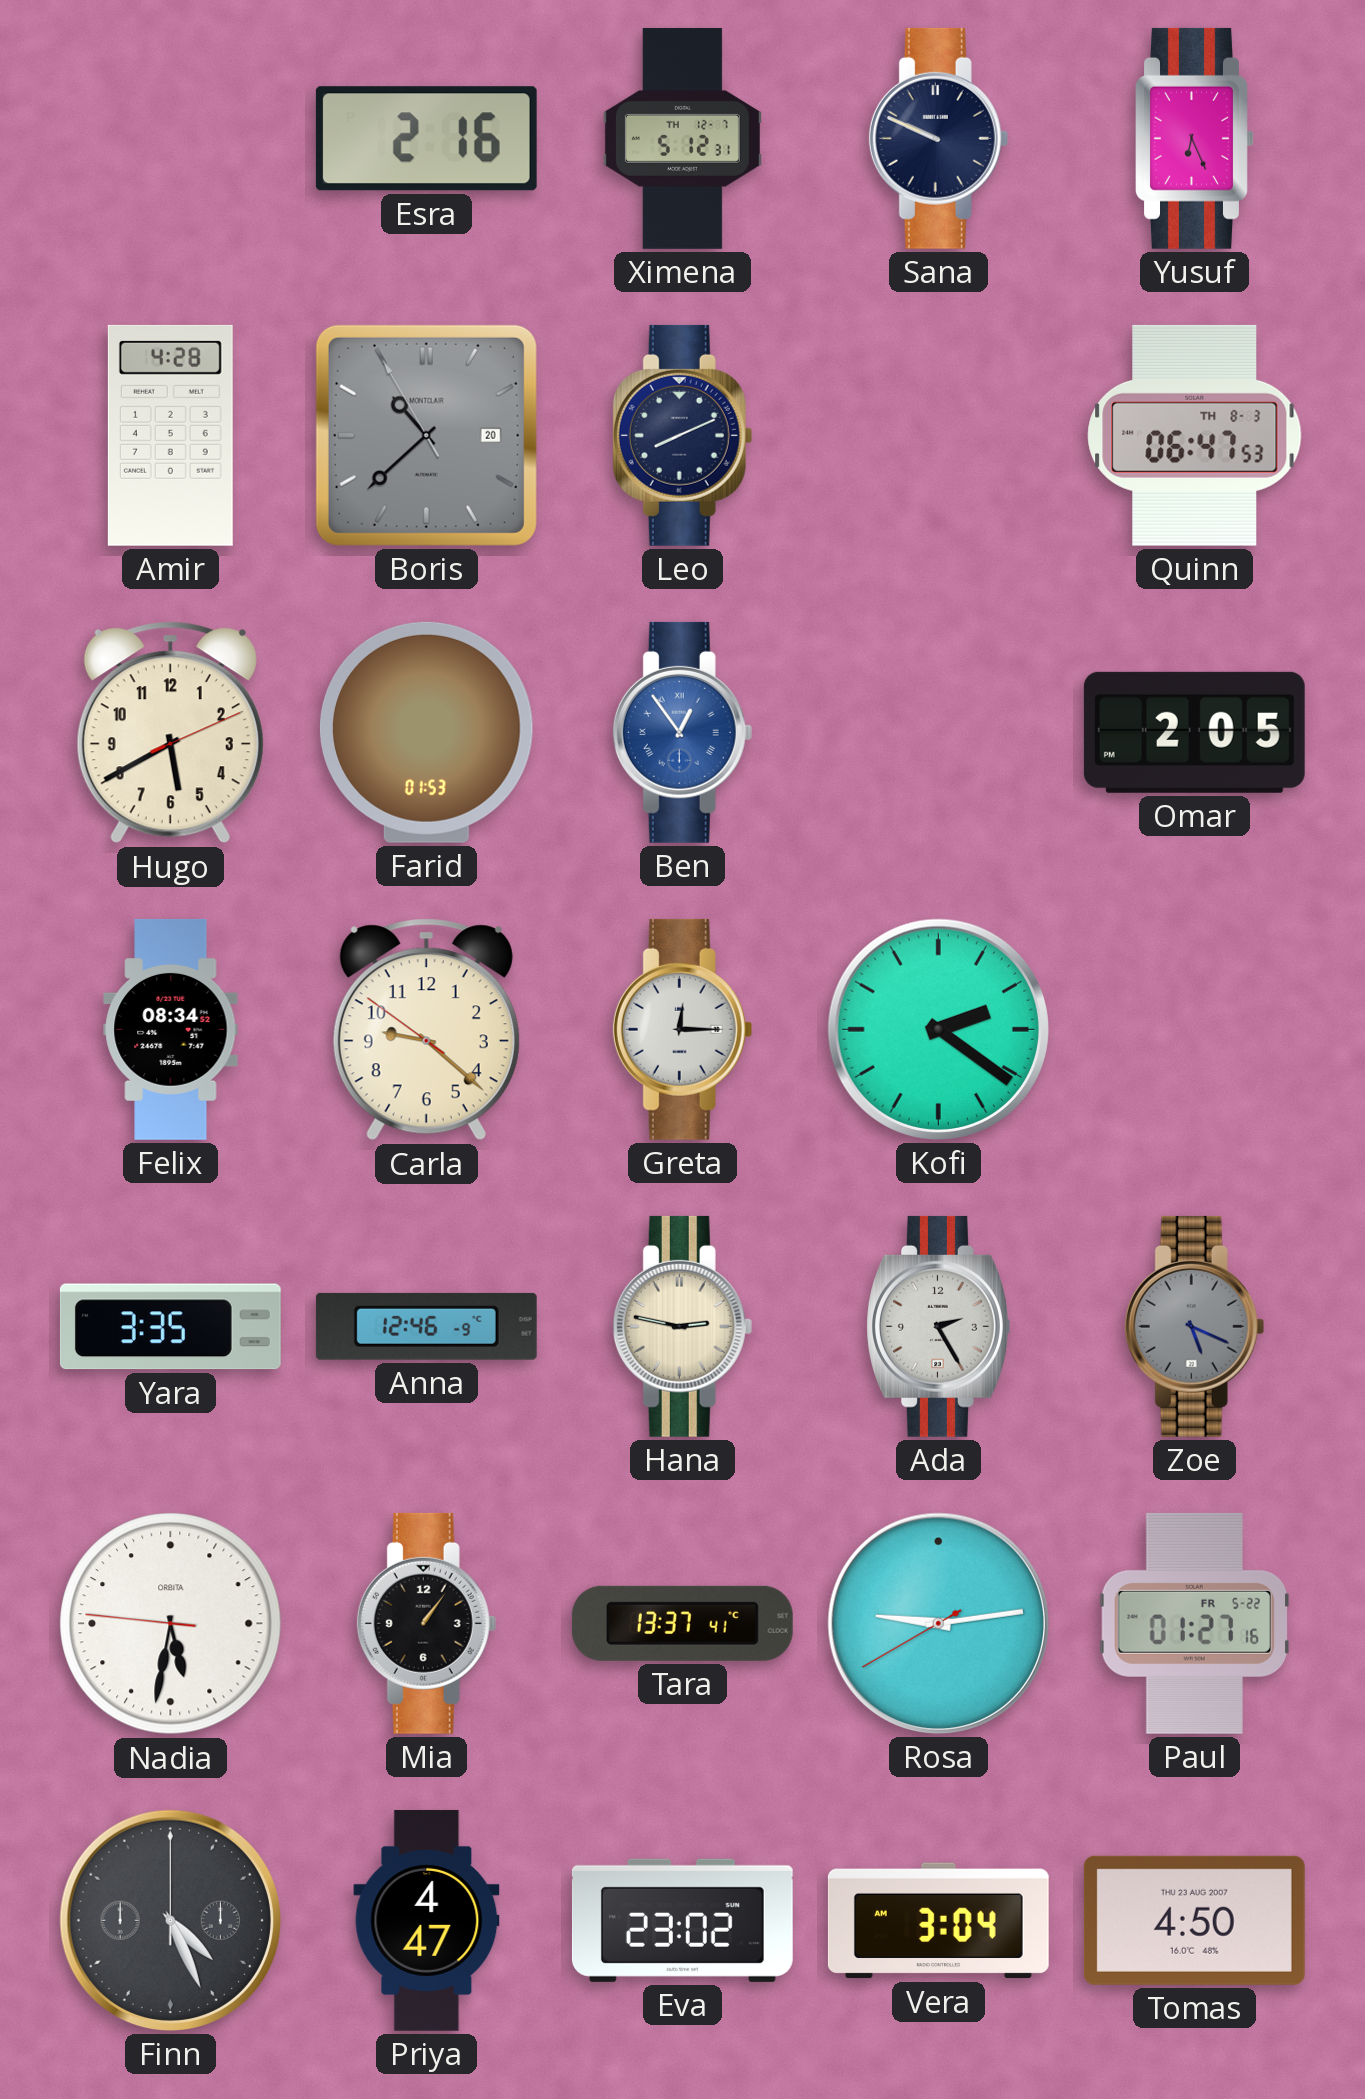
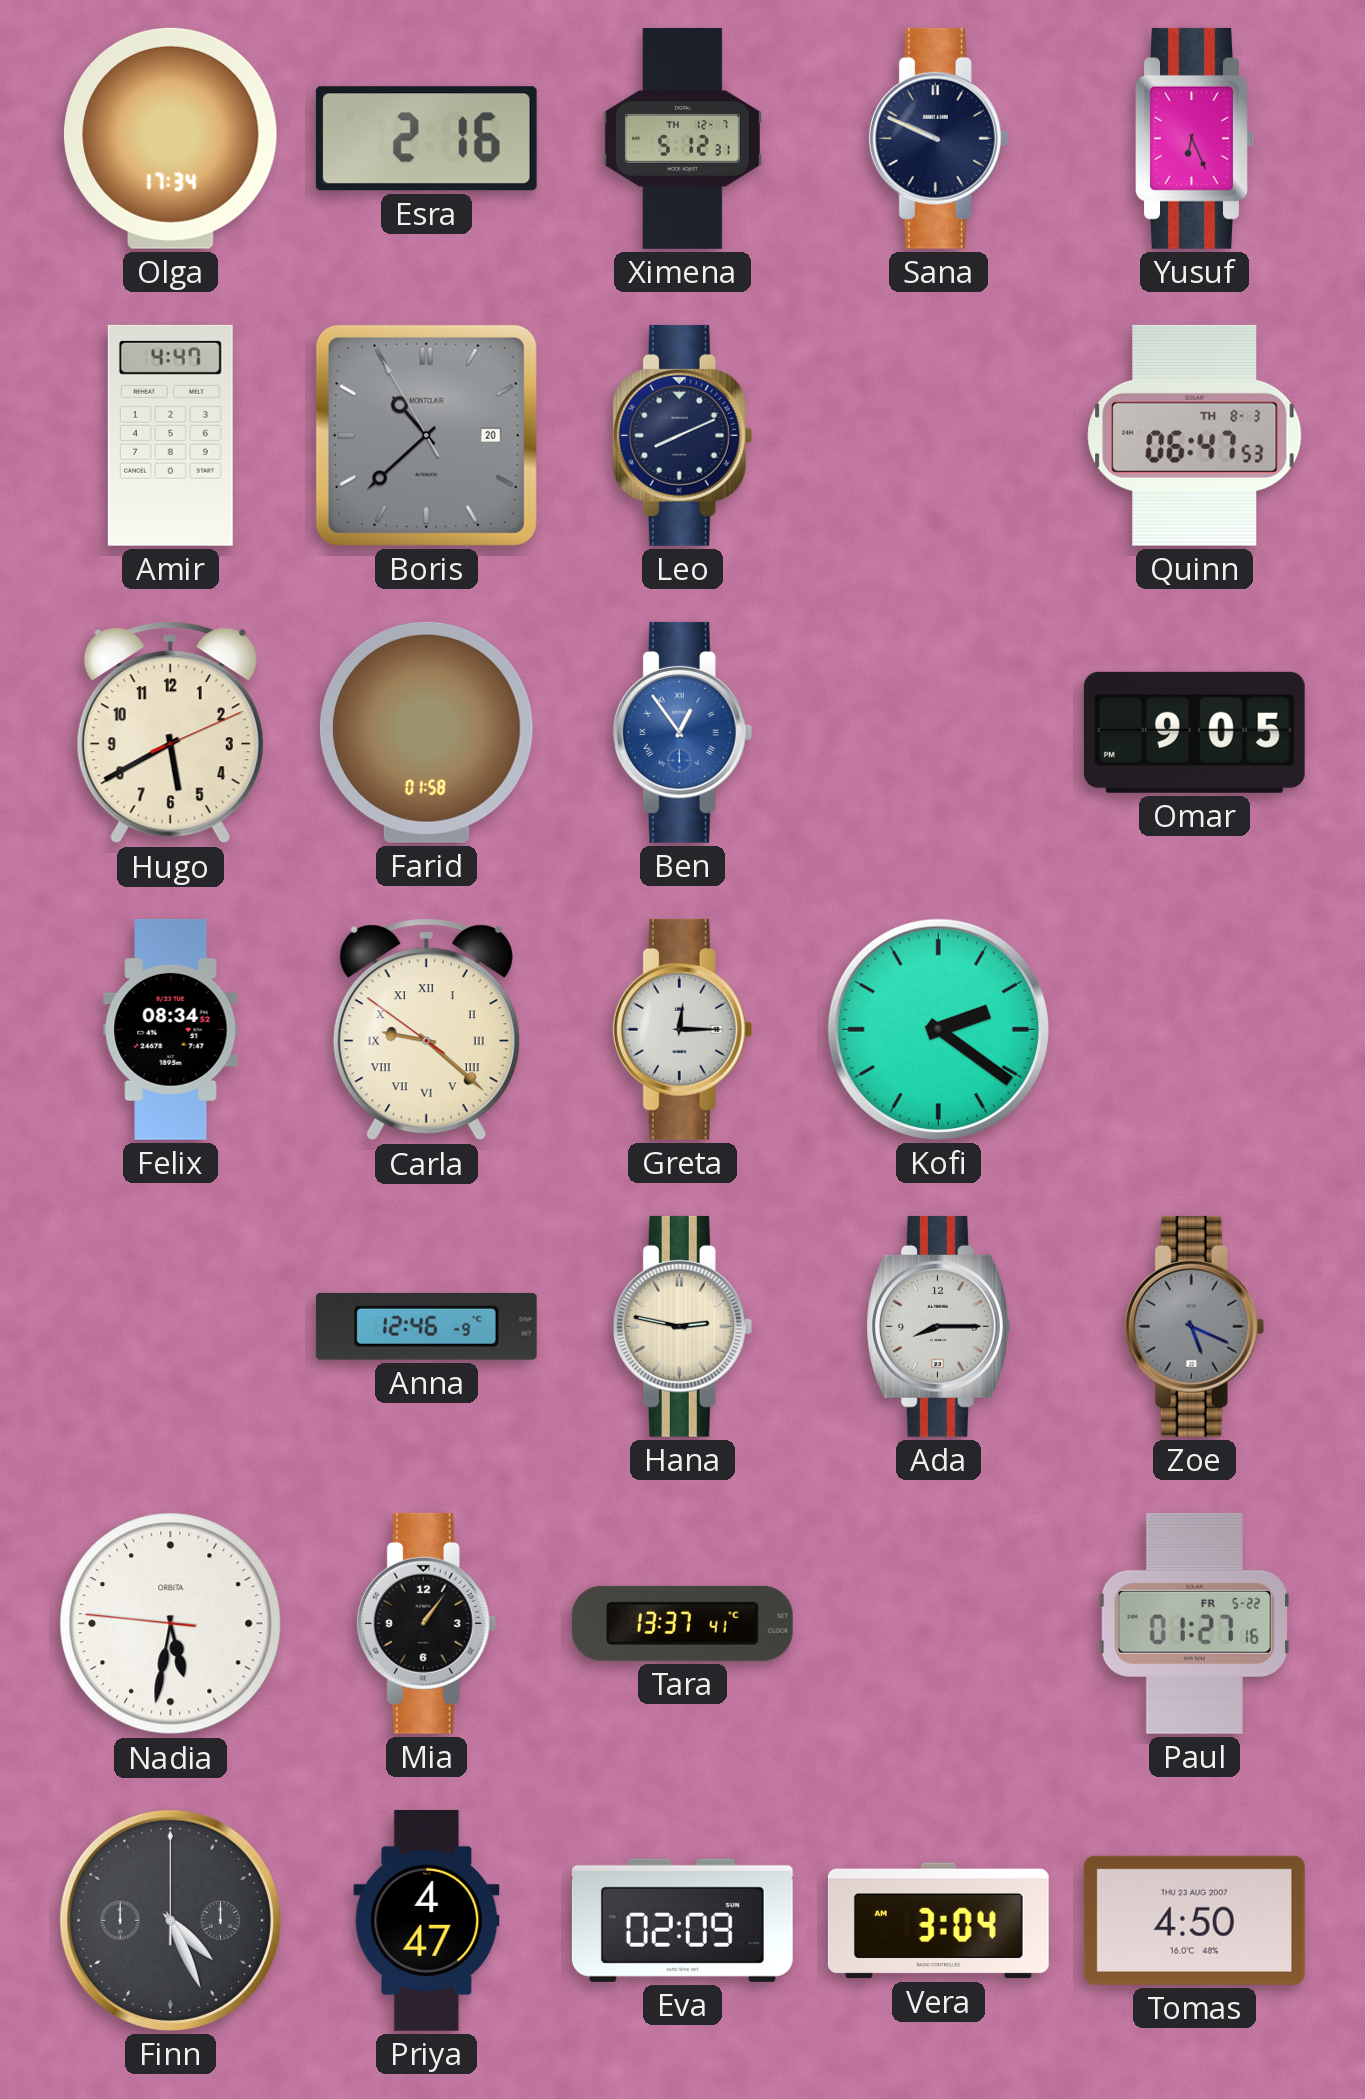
Olga: none -> 17:34
Amir: 4:28 -> 4:47
Farid: 01:53 -> 01:58
Omar: 2:05 -> 9:05
Carla numerals: Arabic -> Roman
Yara: 3:35 -> none
Ada: 2:25 -> 8:15
Rosa: 9:13 -> none
Eva: 23:02 -> 02:09
